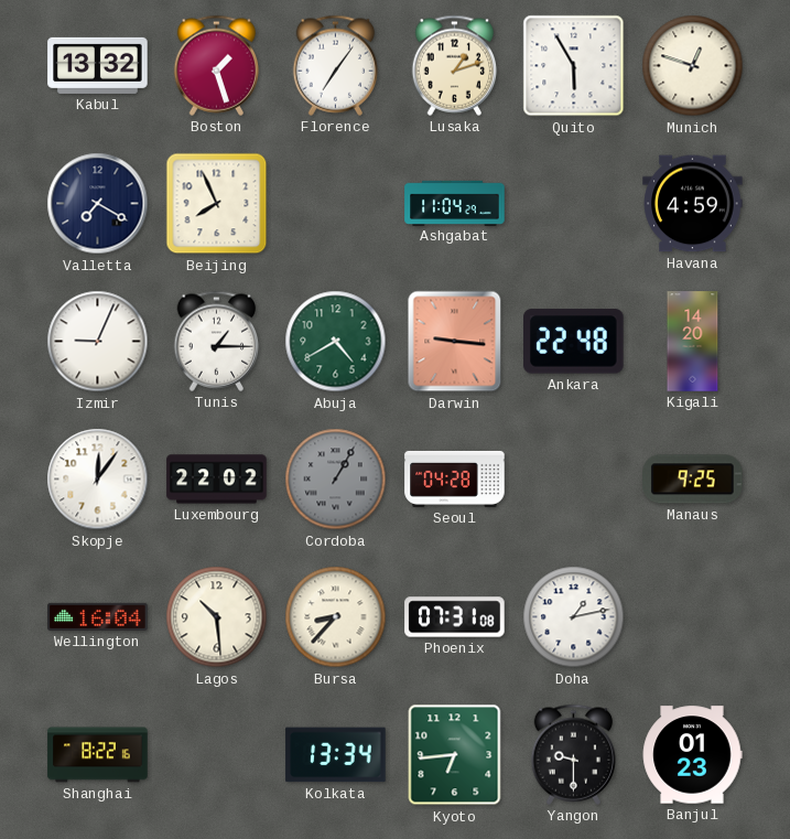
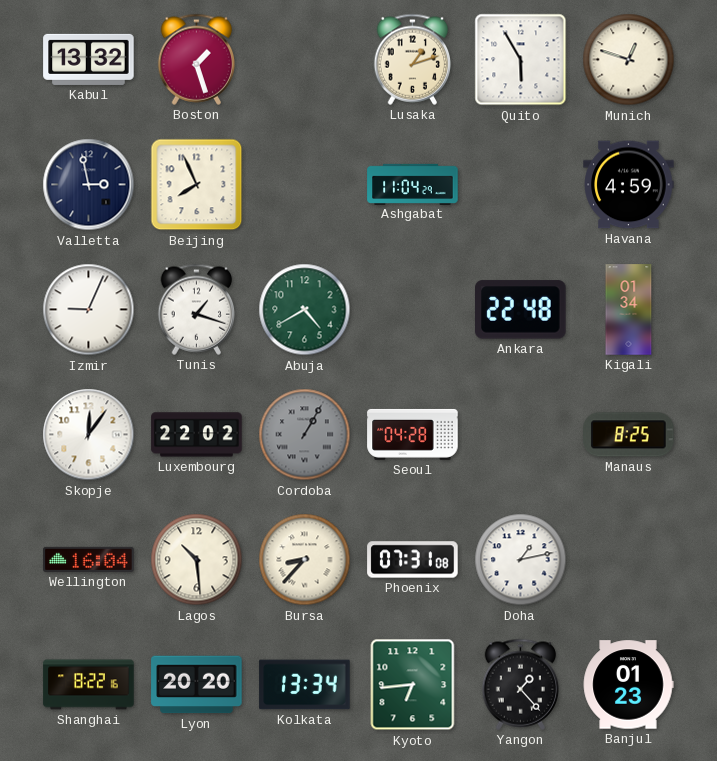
Florence: 7:06 -> none
Valletta: 7:20 -> 2:58
Tunis: 1:15 -> 1:18
Darwin: 9:16 -> none
Kigali: 14:20 -> 01:34
Manaus: 9:25 -> 8:25
Lyon: none -> 20:20
Yangon: 9:30 -> 1:23
